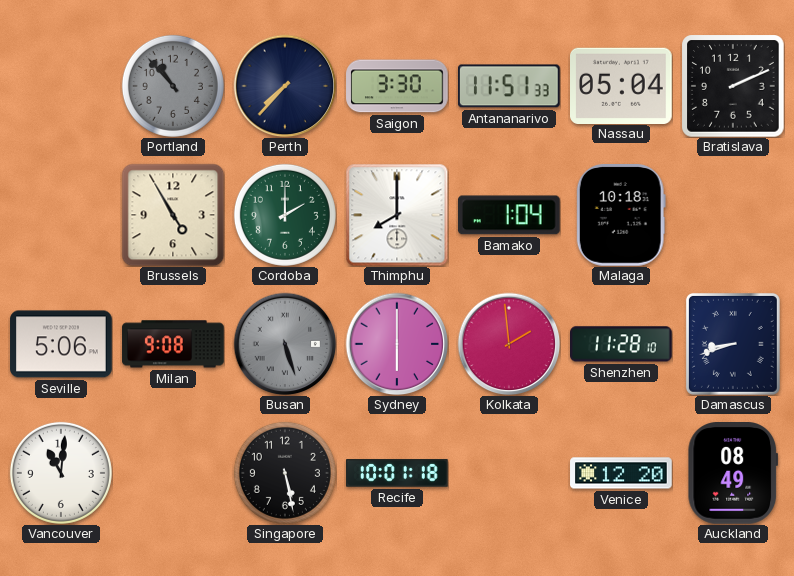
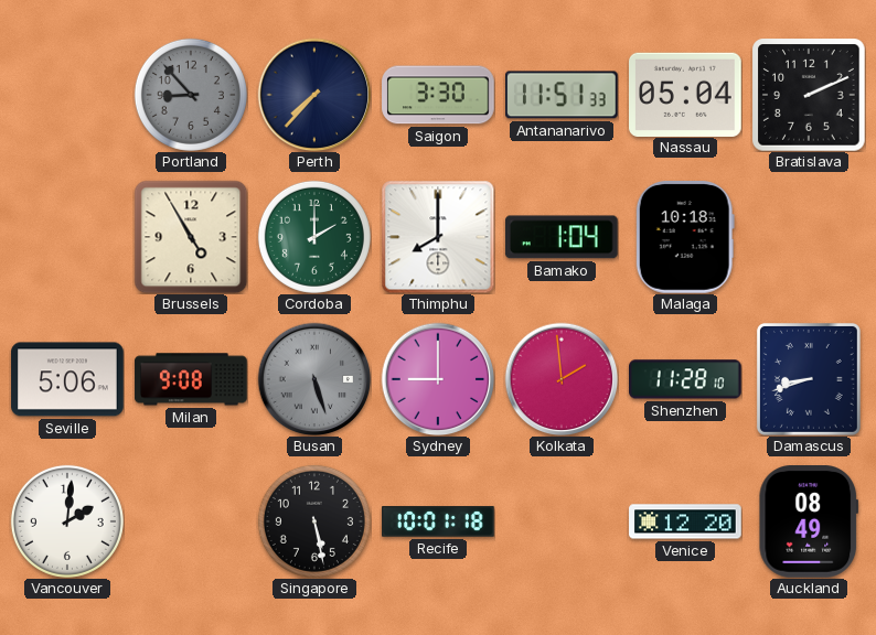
Portland: 10:53 -> 8:53
Sydney: 6:00 -> 9:00
Vancouver: 11:01 -> 2:01
